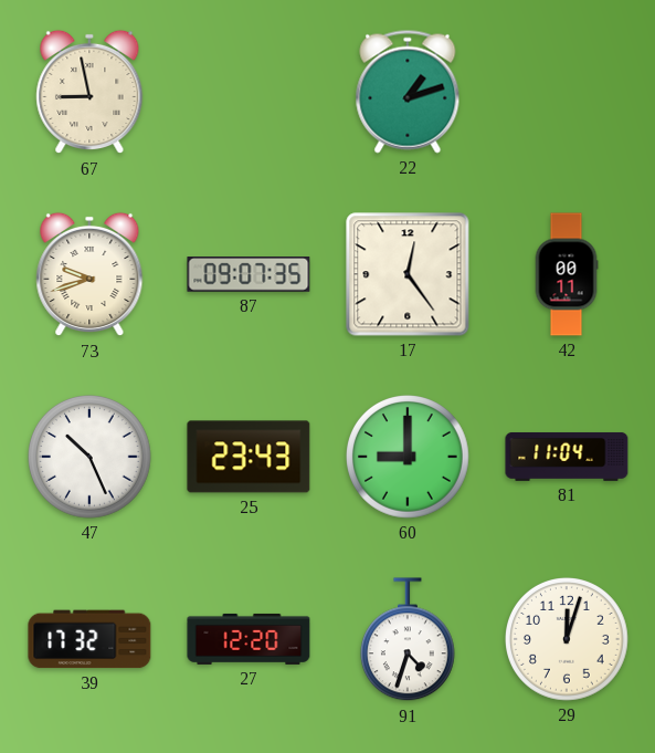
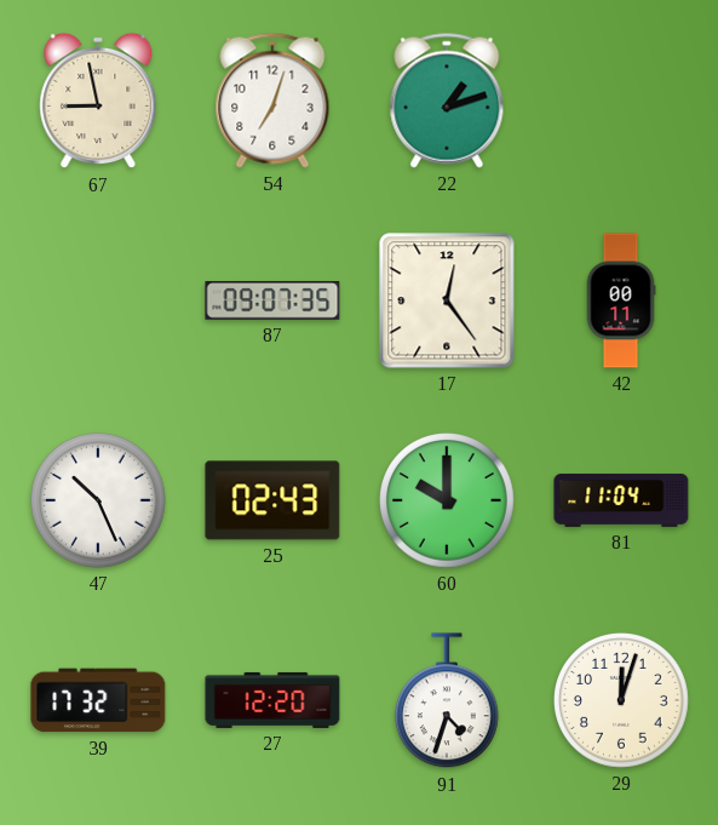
54: none -> 7:03
73: 9:42 -> none
25: 23:43 -> 02:43
60: 9:00 -> 10:00
